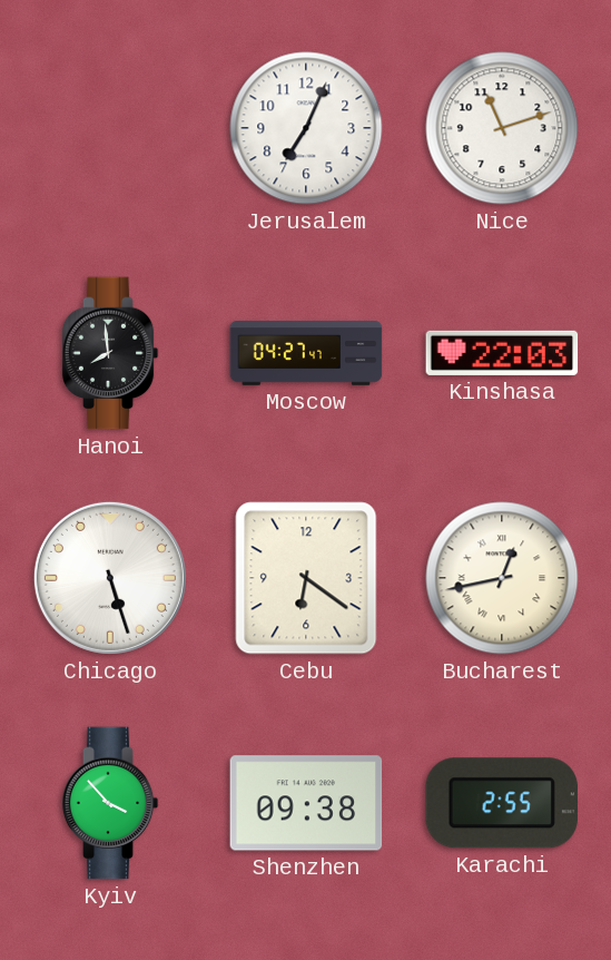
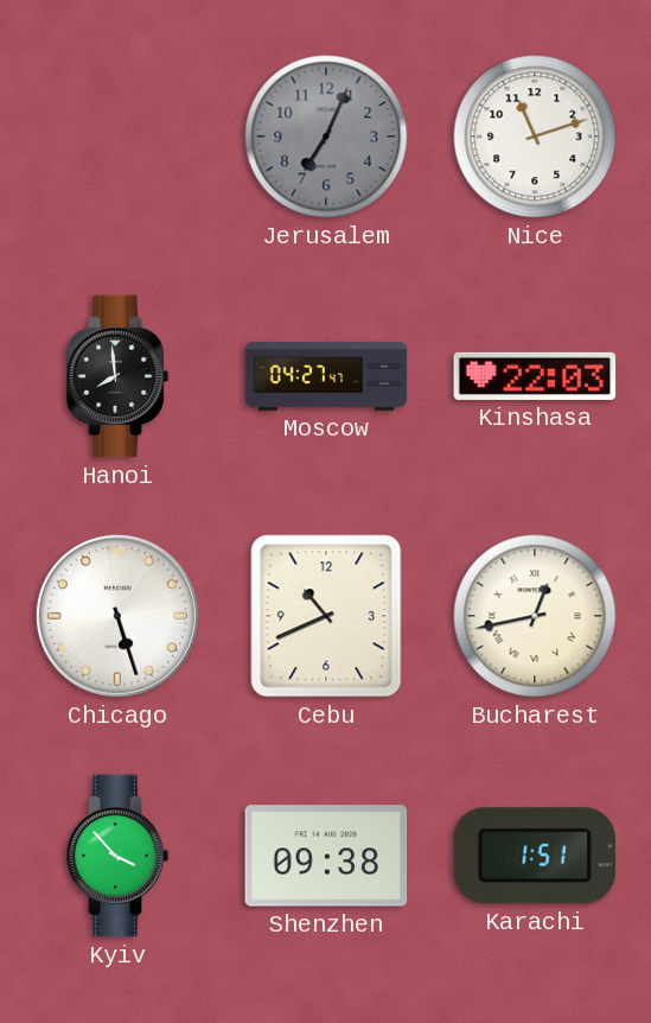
Jerusalem dial: white -> grey
Cebu: 6:21 -> 10:41
Karachi: 2:55 -> 1:51
